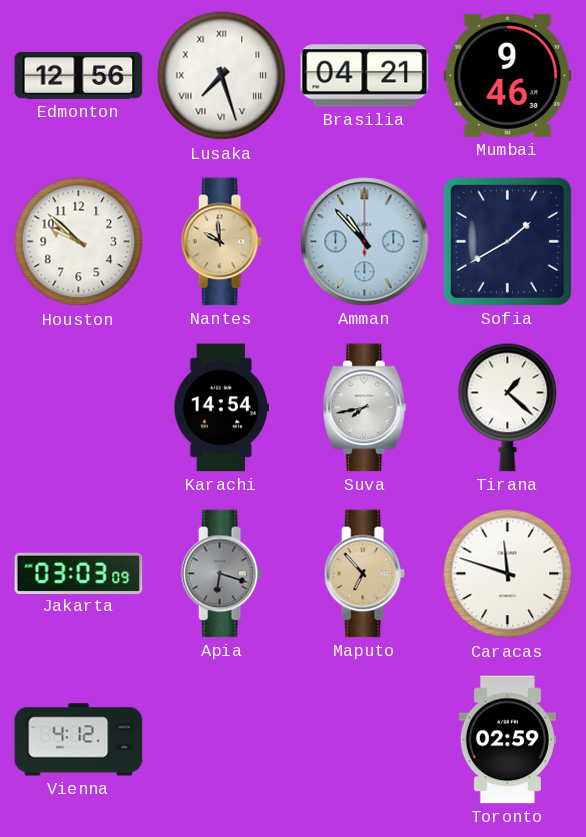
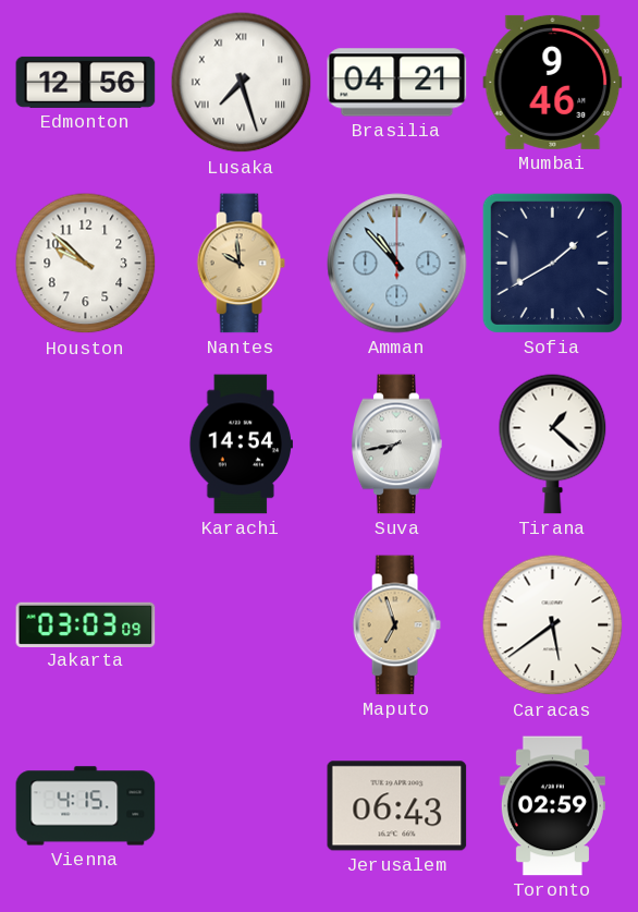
Apia: 6:18 -> none
Maputo: 6:53 -> 6:57
Caracas: 11:48 -> 5:39
Vienna: 4:12 -> 4:15
Jerusalem: none -> 06:43
